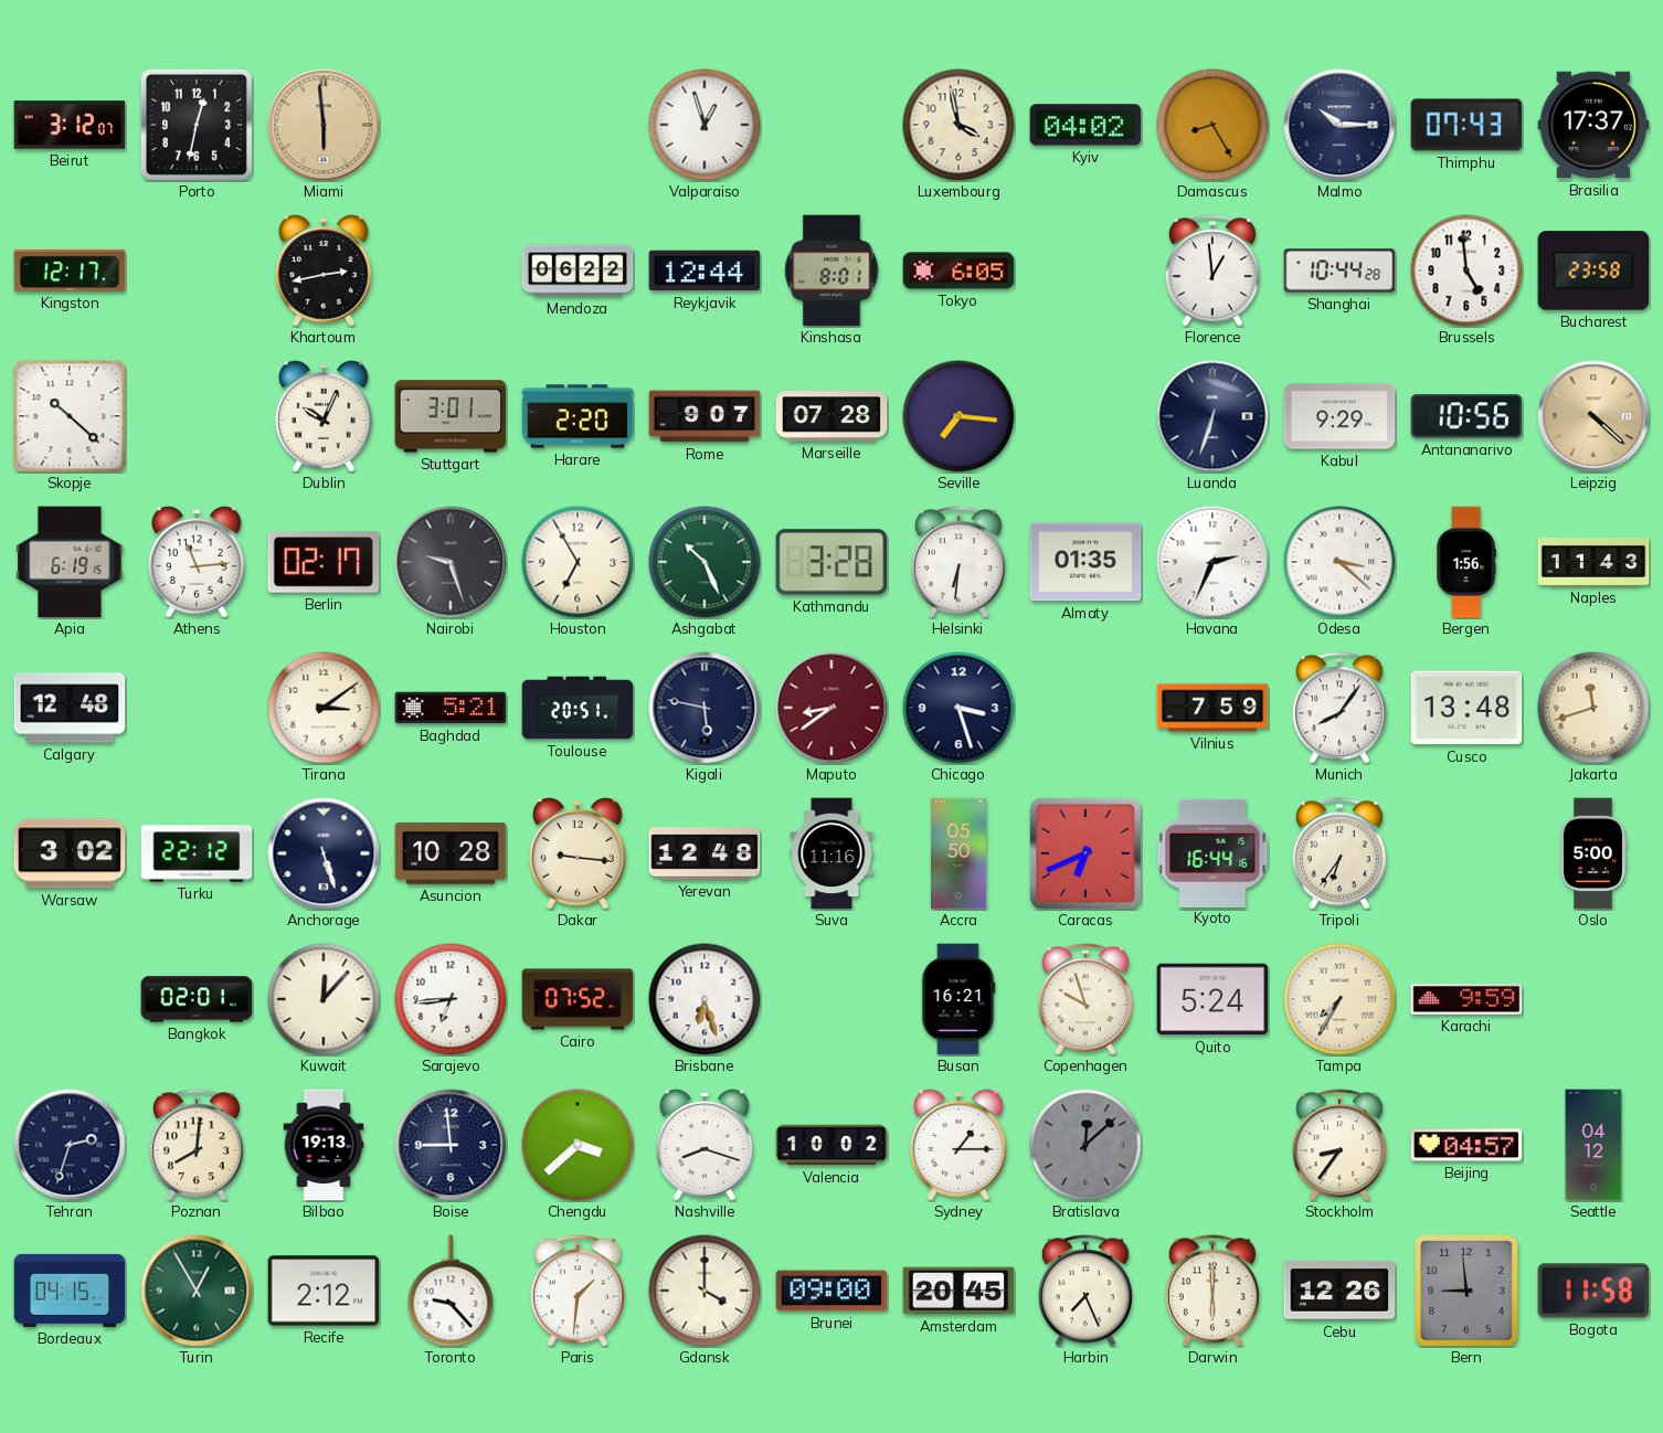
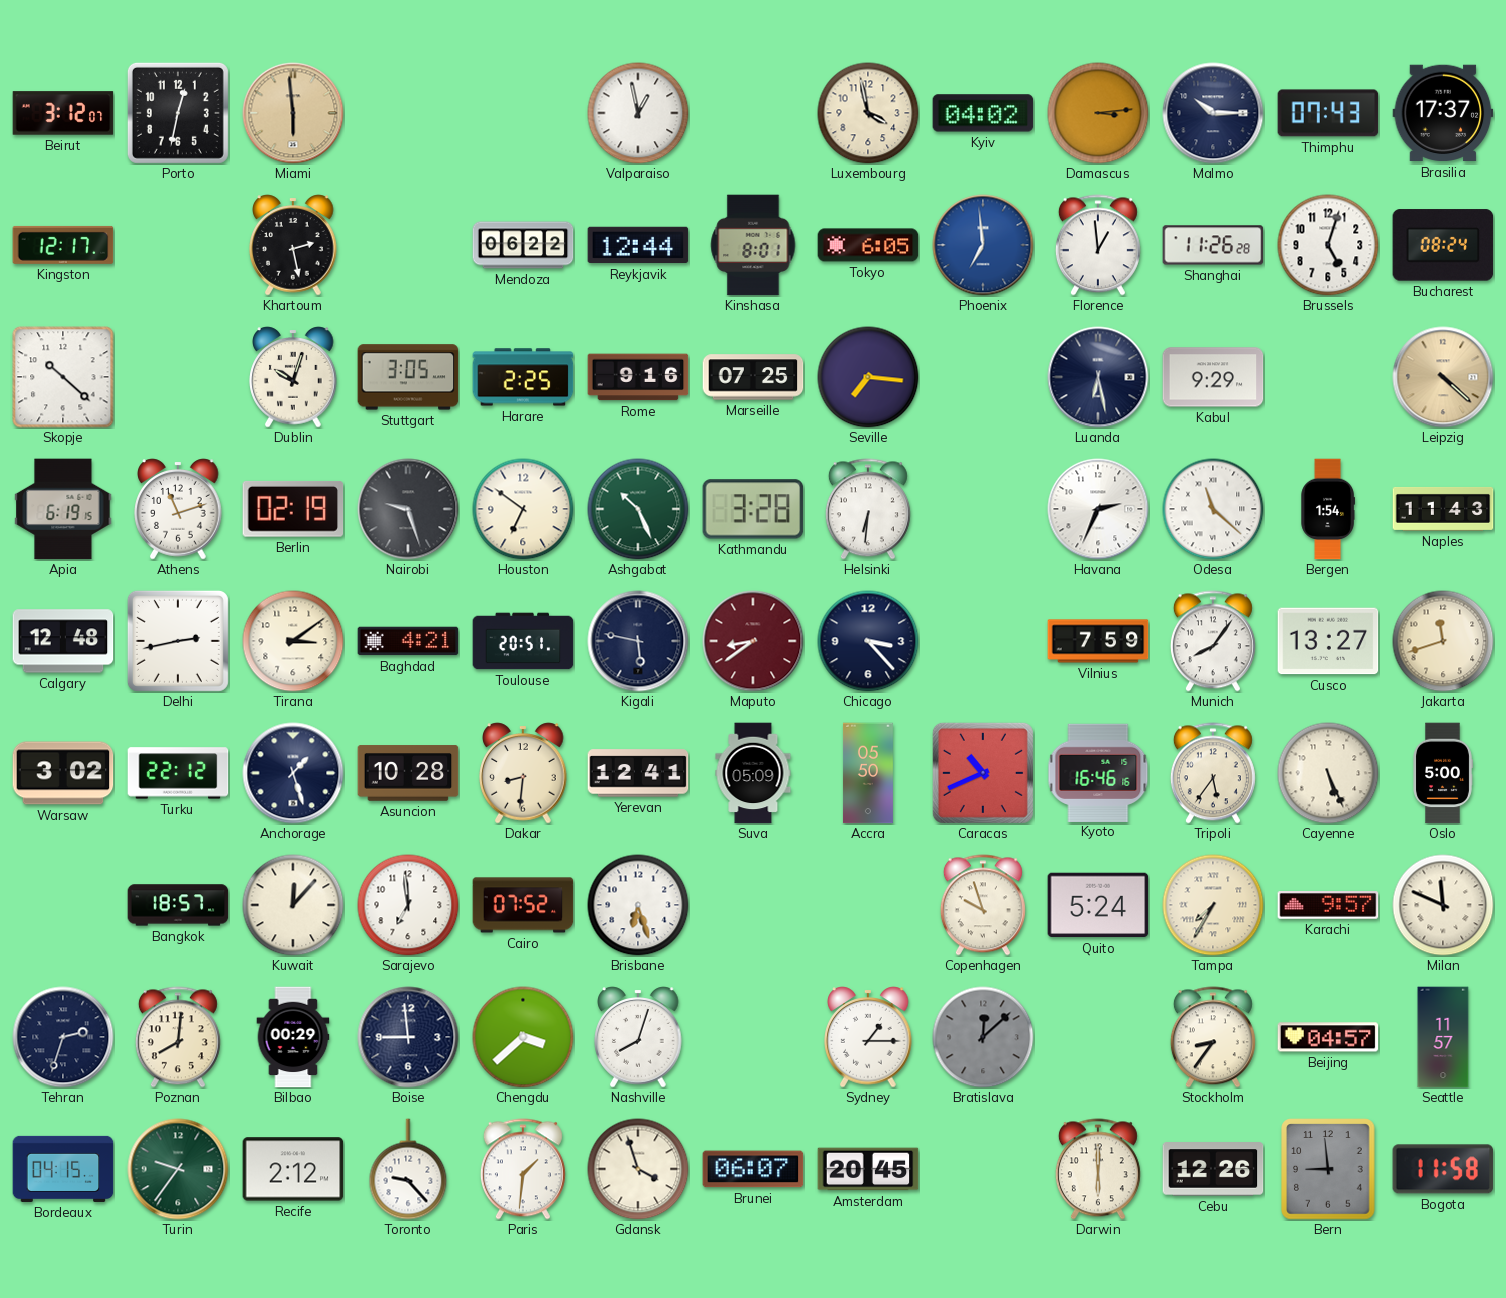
Valparaiso: 12:57 -> 12:58
Damascus: 8:25 -> 3:14
Khartoum: 2:43 -> 2:28
Phoenix: none -> 6:59
Shanghai: 10:44 -> 11:26
Brussels: 4:59 -> 5:03
Bucharest: 23:58 -> 08:24
Dublin: 10:04 -> 10:03
Stuttgart: 3:01 -> 3:05
Harare: 2:20 -> 2:25
Rome: 9:07 -> 9:16
Marseille: 07:28 -> 07:25
Luanda: 6:33 -> 6:28
Antananarivo: 10:56 -> none
Athens: 11:14 -> 11:12
Berlin: 02:17 -> 02:19
Houston: 6:55 -> 6:51
Almaty: 01:35 -> none
Odesa: 3:22 -> 11:22
Bergen: 1:56 -> 1:54
Delhi: none -> 2:43
Baghdad: 5:21 -> 4:21
Chicago: 3:27 -> 3:23
Cusco: 13:48 -> 13:27
Anchorage: 5:27 -> 1:27
Dakar: 9:16 -> 8:31
Yerevan: 12:48 -> 12:41
Suva: 11:16 -> 05:09
Caracas: 6:41 -> 10:41
Kyoto: 16:44 -> 16:46
Tripoli: 6:36 -> 5:36
Cayenne: none -> 5:26
Bangkok: 02:01 -> 18:57
Sarajevo: 6:44 -> 6:59
Busan: 16:21 -> none
Karachi: 9:59 -> 9:57
Milan: none -> 11:49
Bilbao: 19:13 -> 00:29
Nashville: 8:18 -> 8:03
Valencia: 10:02 -> none
Seattle: 04:12 -> 11:57
Turin: 12:55 -> 9:36
Gdansk: 4:00 -> 3:57
Brunei: 09:00 -> 06:07
Harbin: 7:26 -> none
